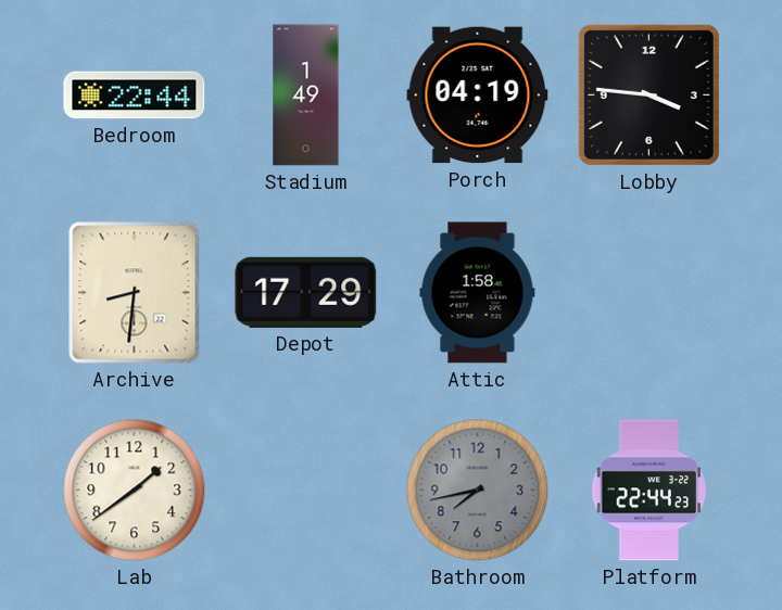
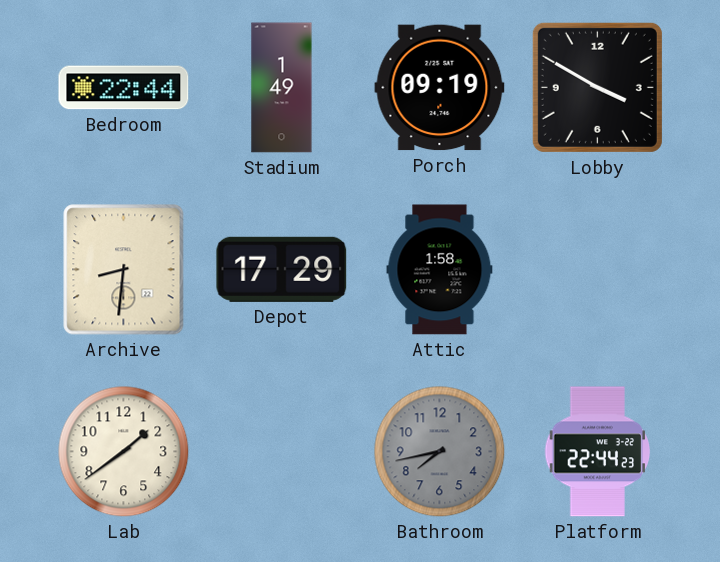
Porch: 04:19 -> 09:19
Lobby: 3:46 -> 3:50
